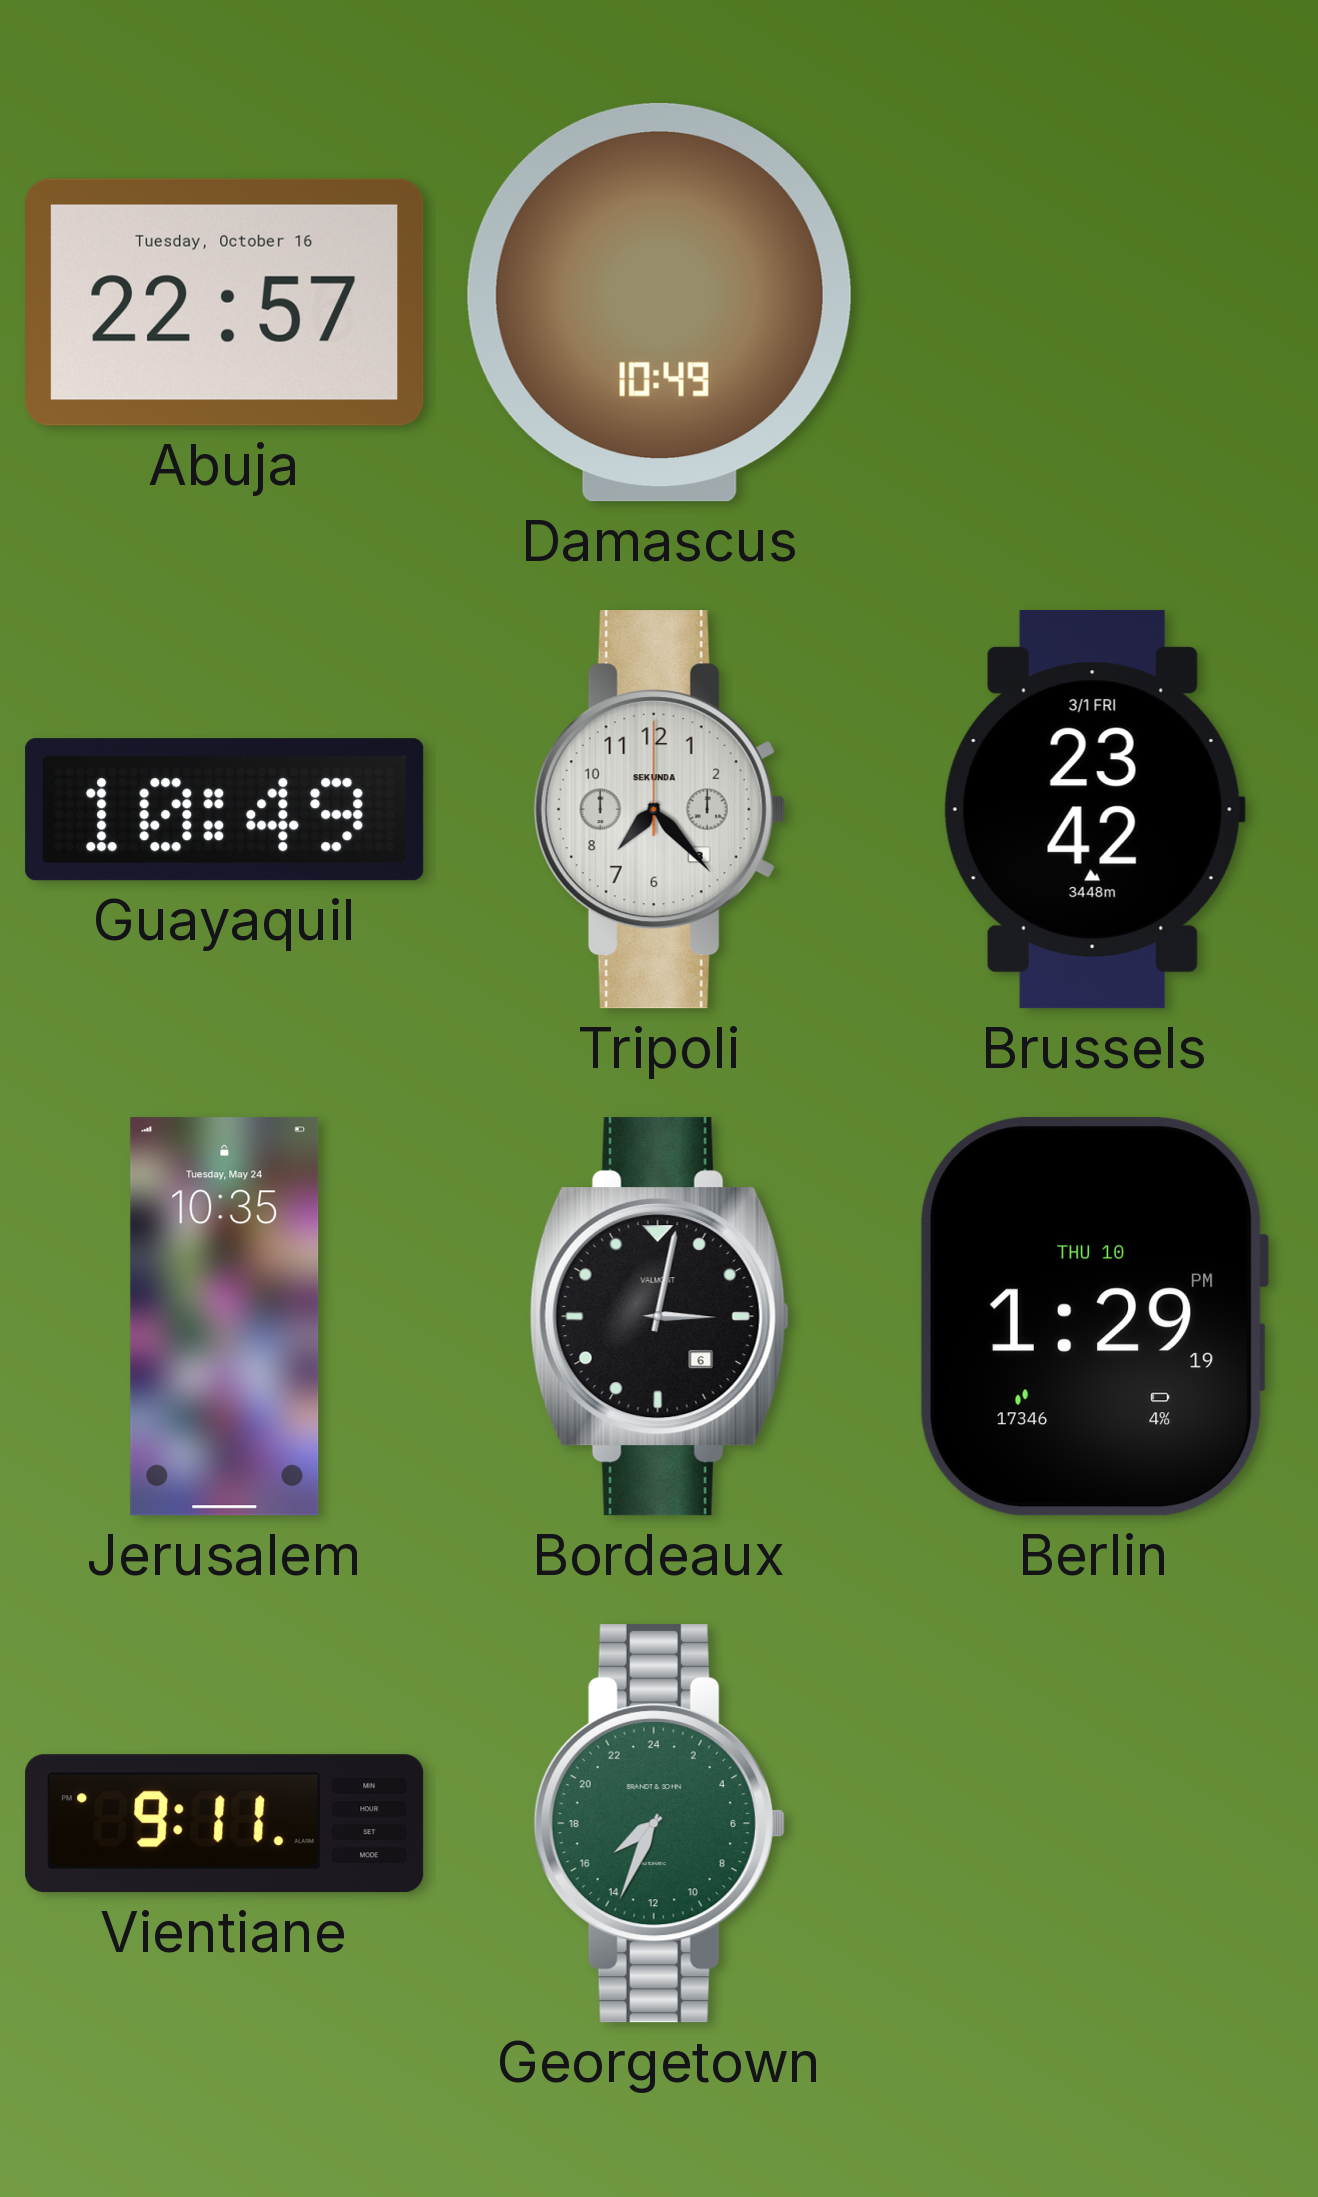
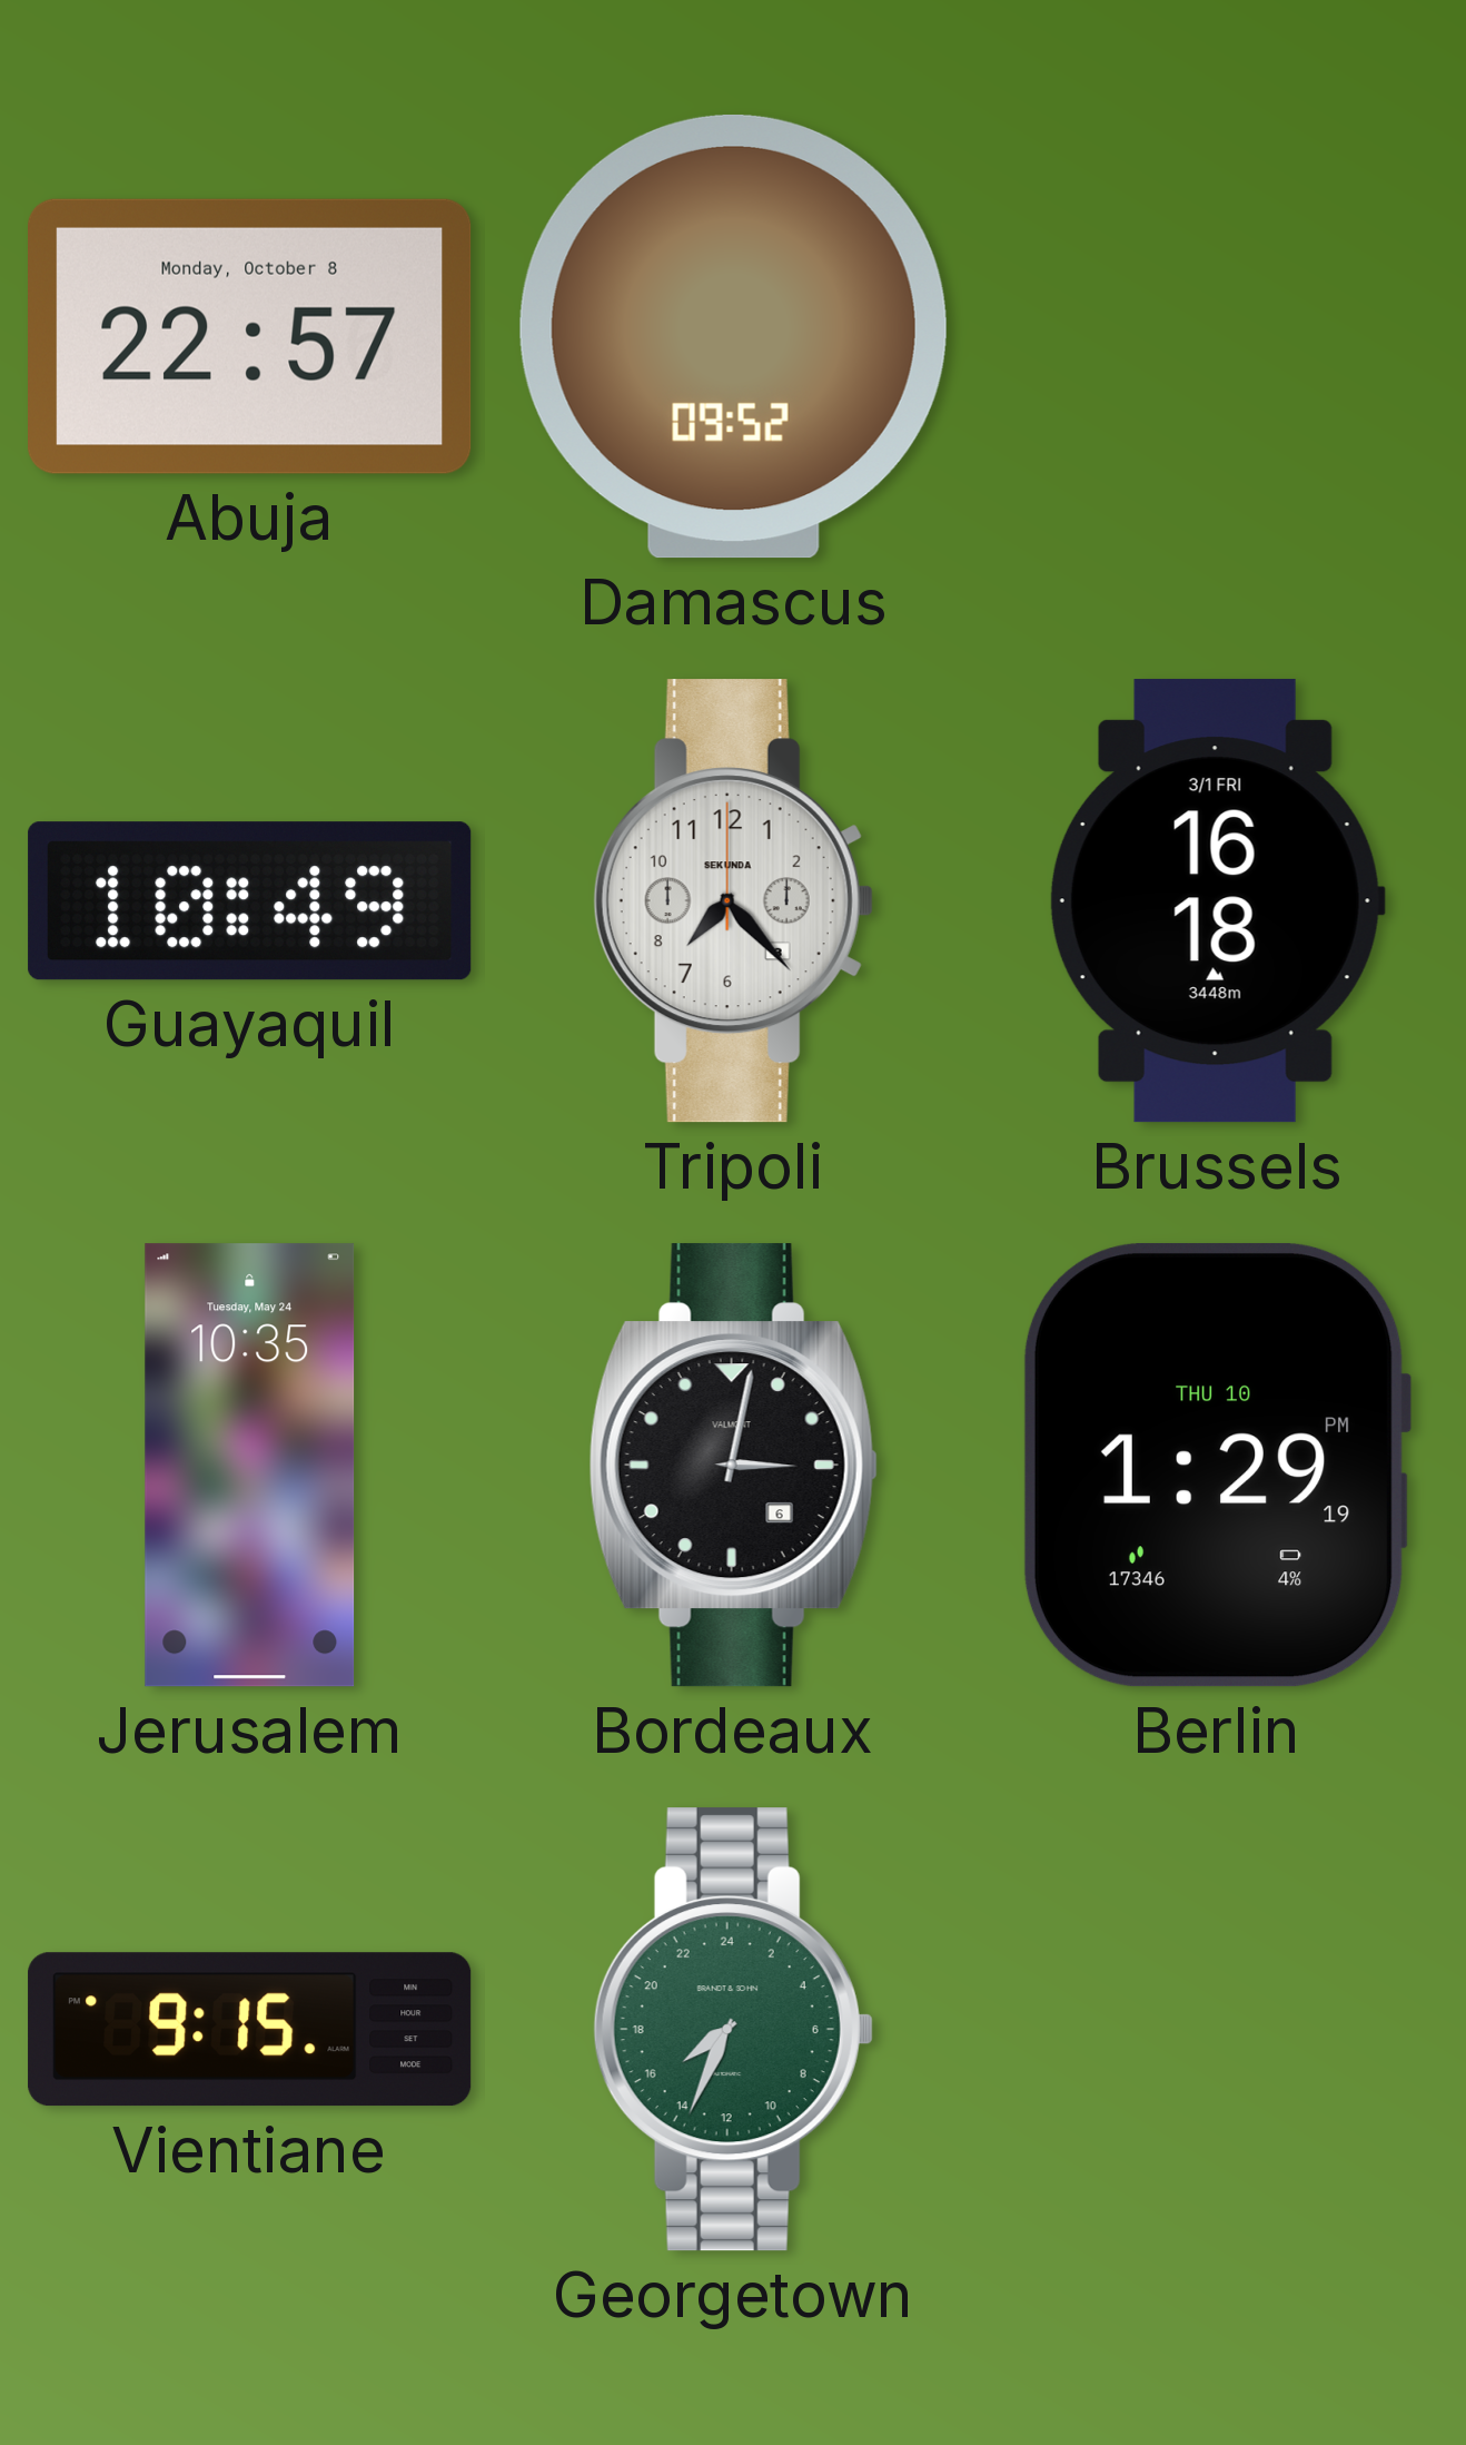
Abuja date: Tuesday, October 16 -> Monday, October 8
Damascus: 10:49 -> 09:52
Brussels: 23:42 -> 16:18
Vientiane: 9:11 -> 9:15
